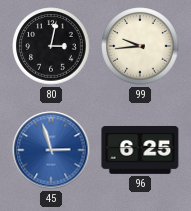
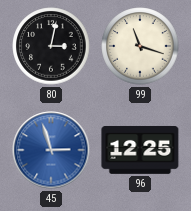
99: 9:44 -> 11:18
96: 6:25 -> 12:25
